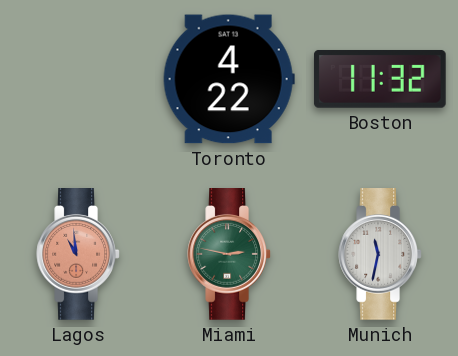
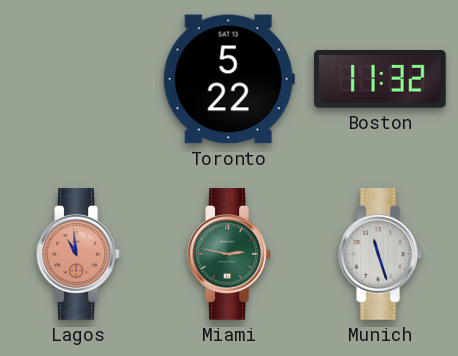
Toronto: 4:22 -> 5:22
Munich: 11:32 -> 11:27
